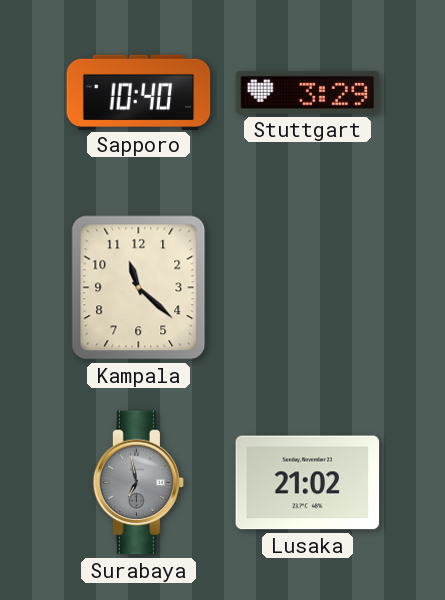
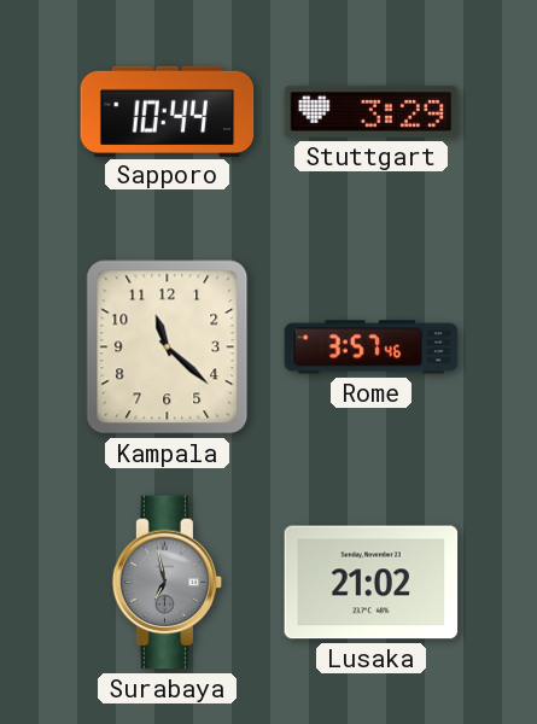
Sapporo: 10:40 -> 10:44
Rome: none -> 3:57
